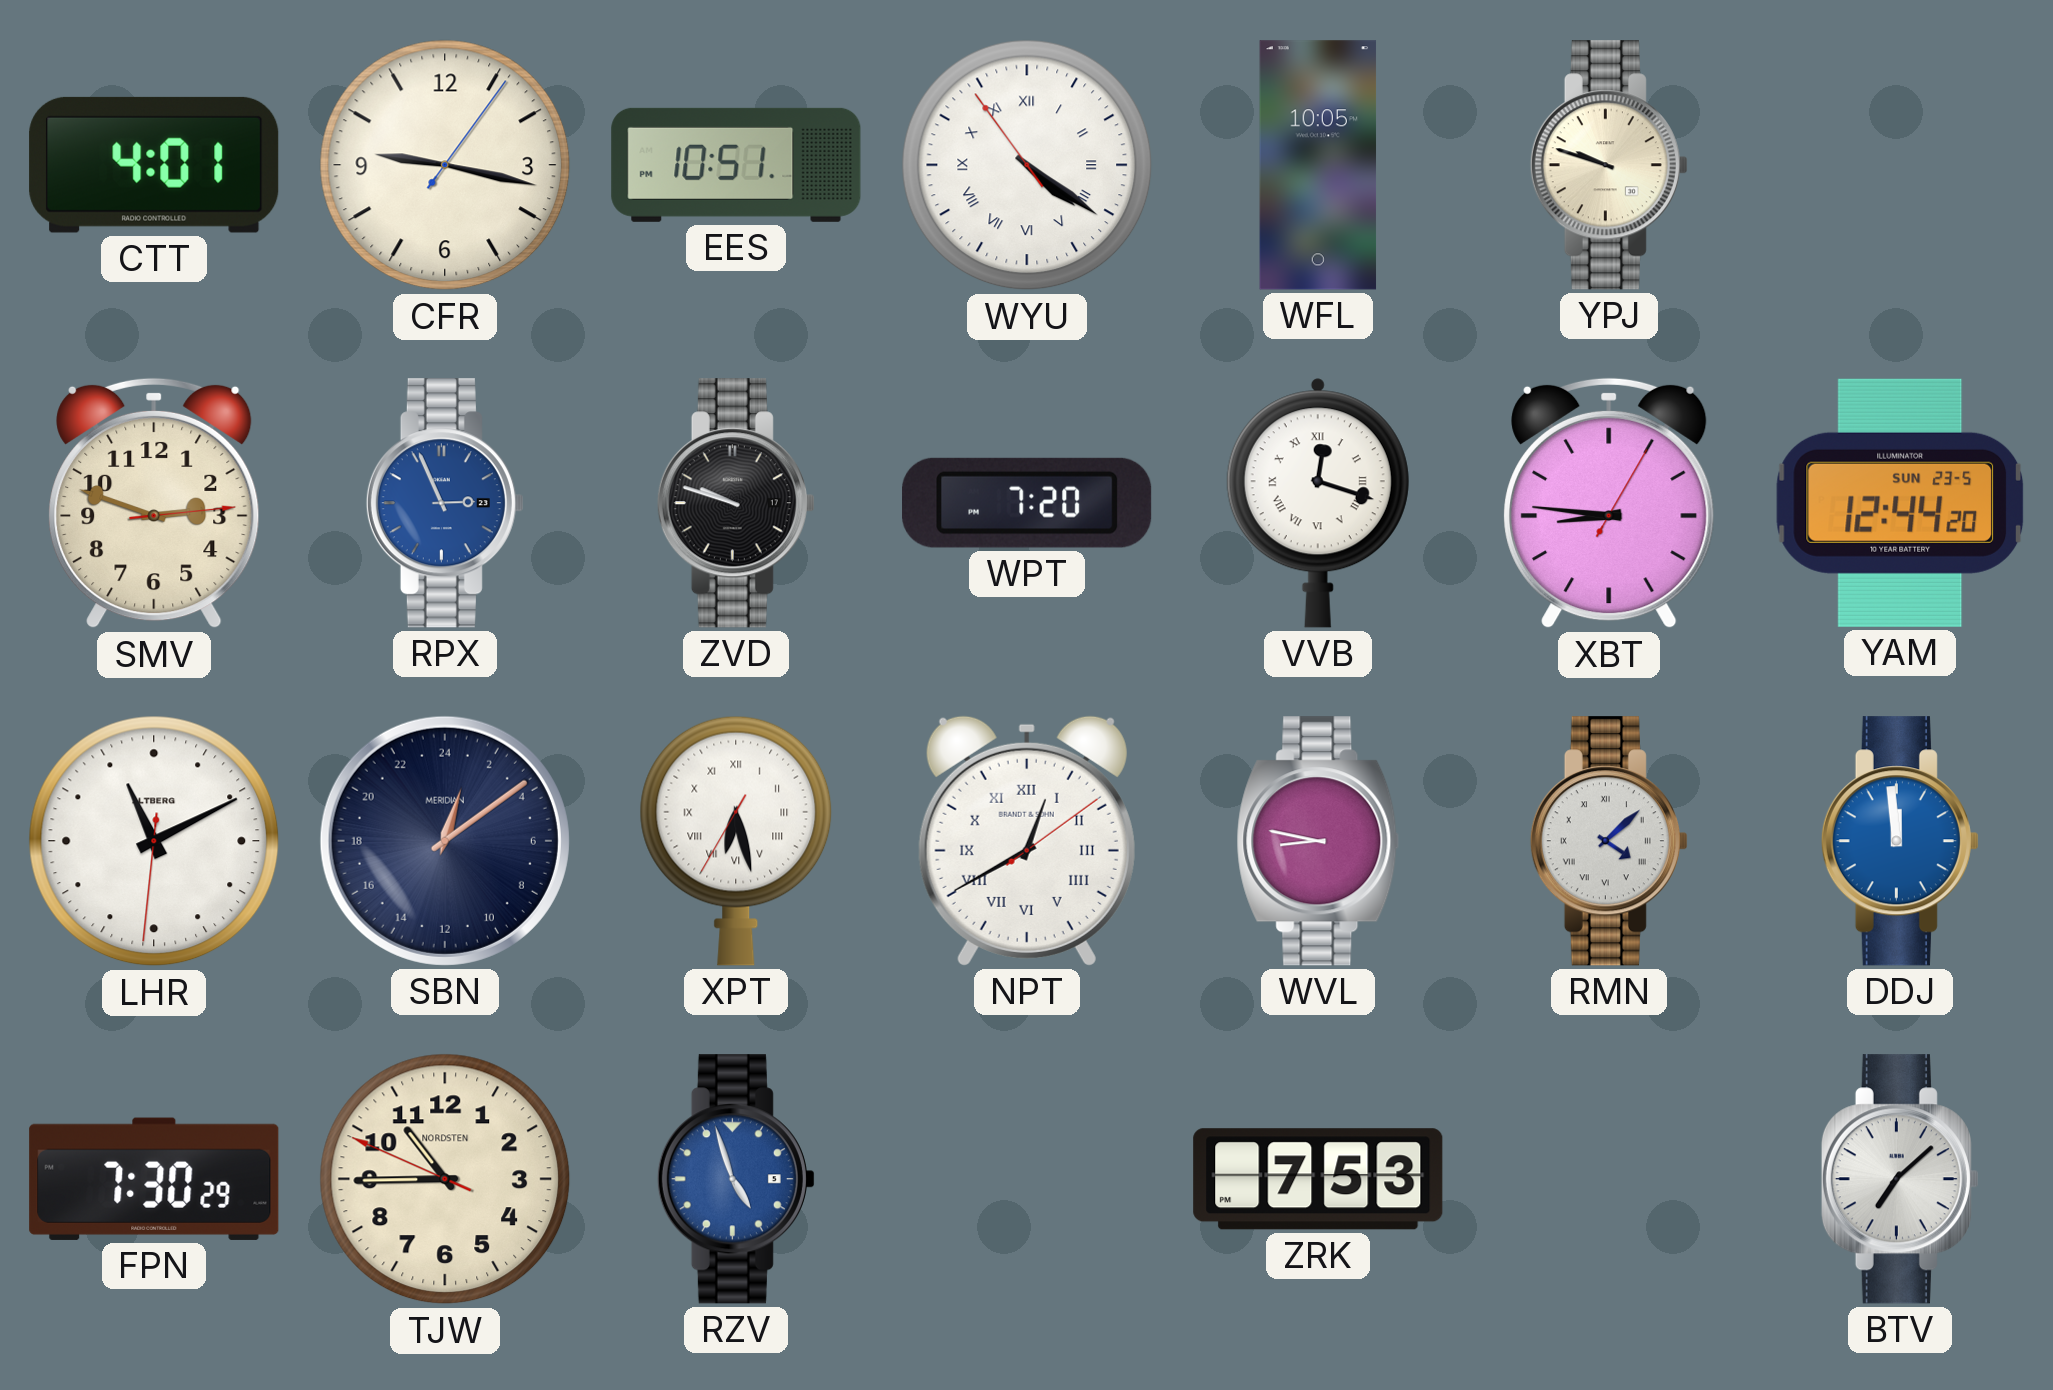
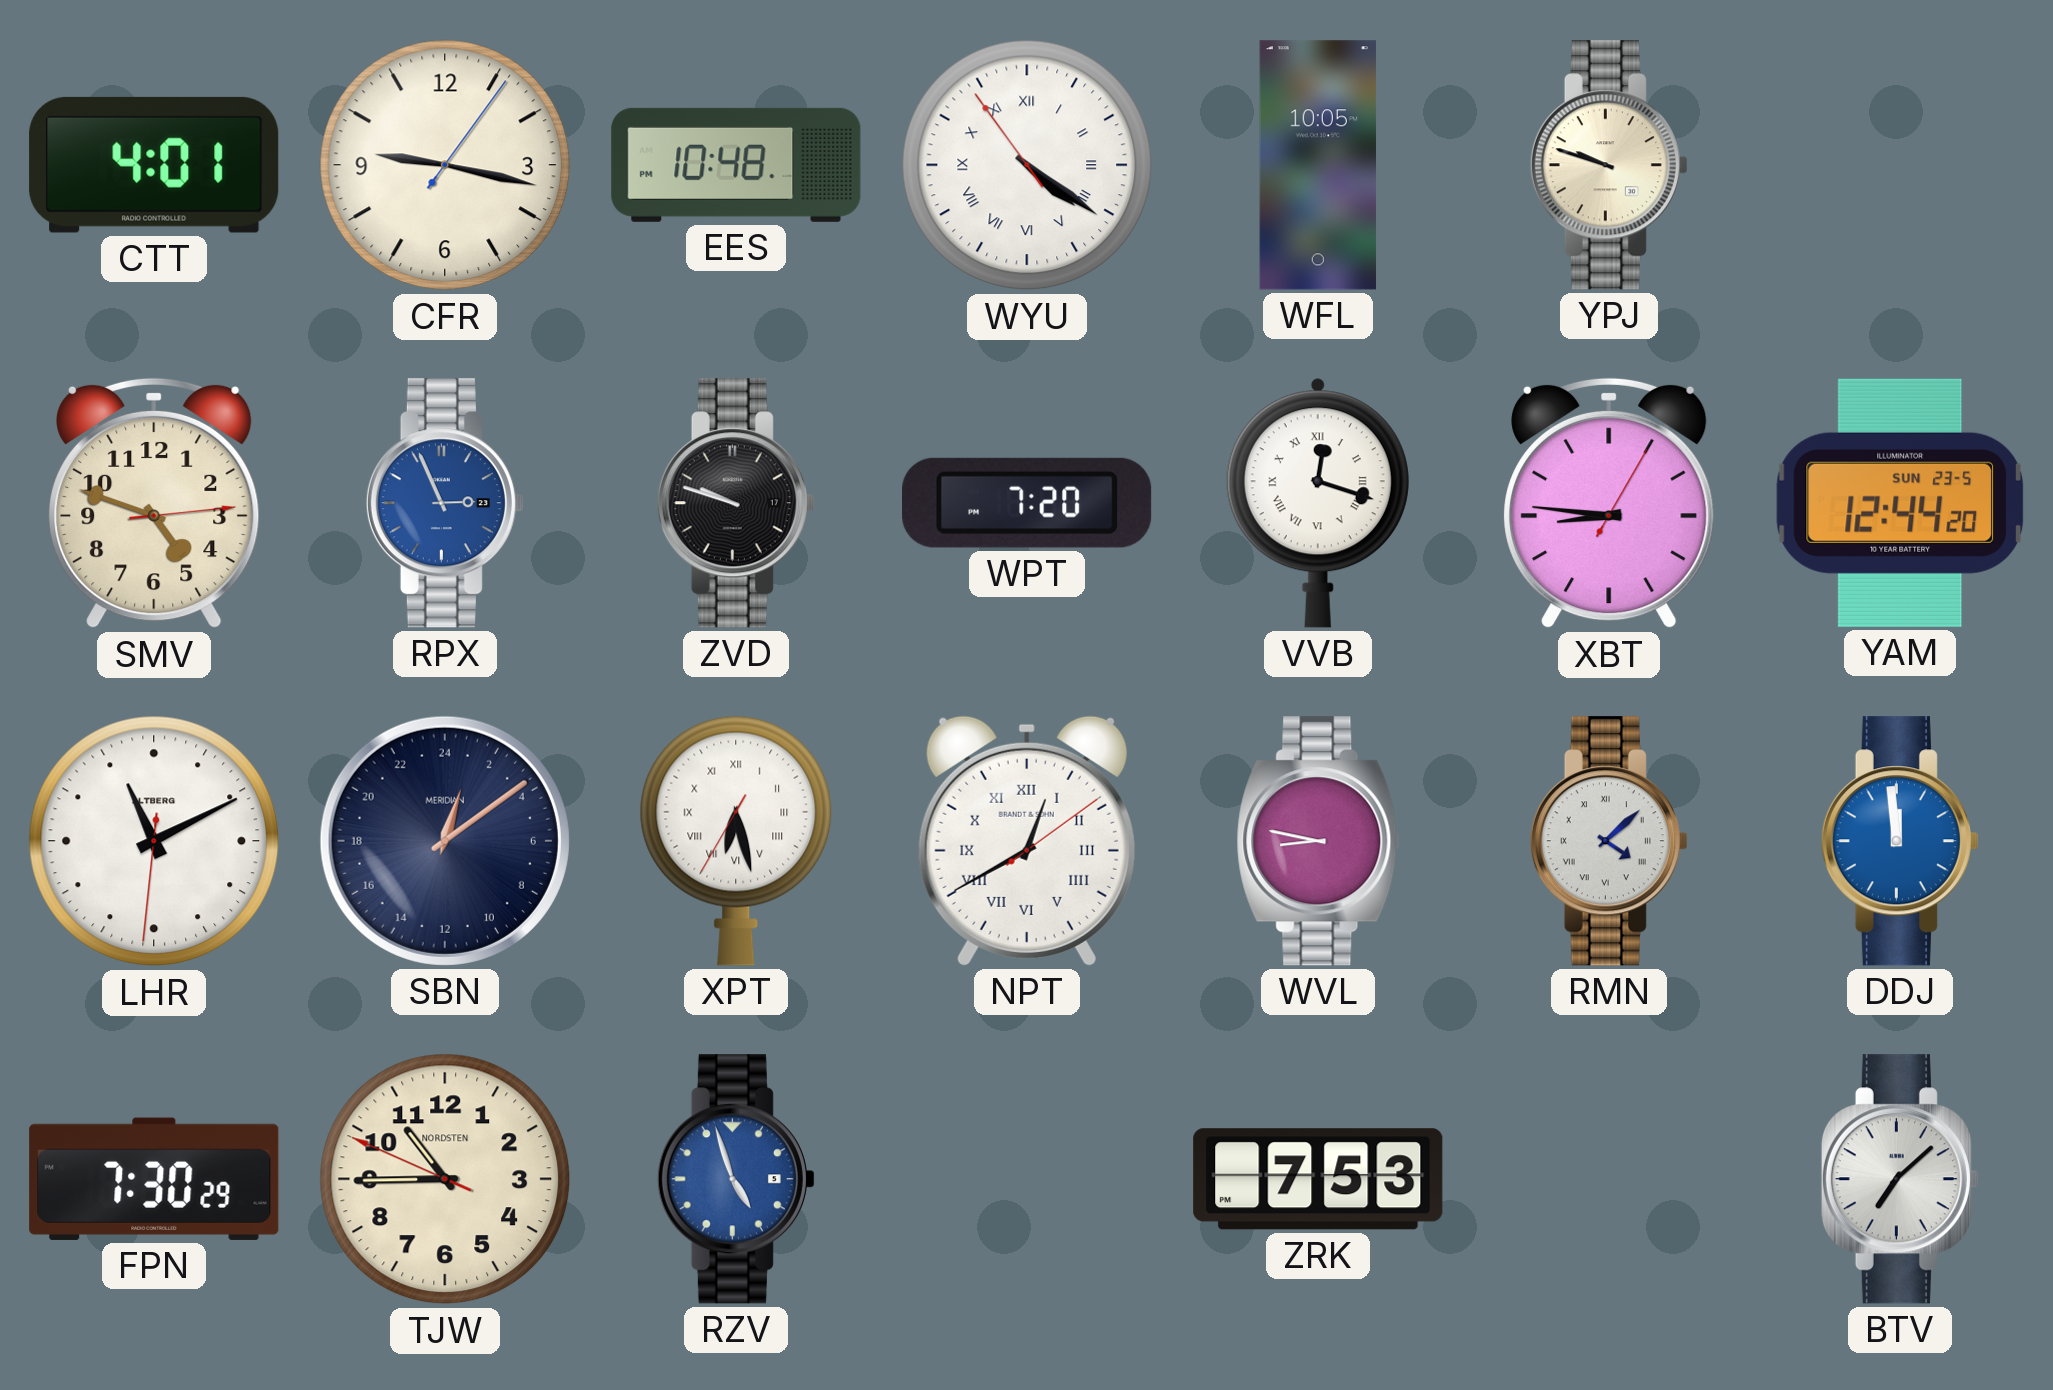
EES: 10:51 -> 10:48
SMV: 2:48 -> 4:48
